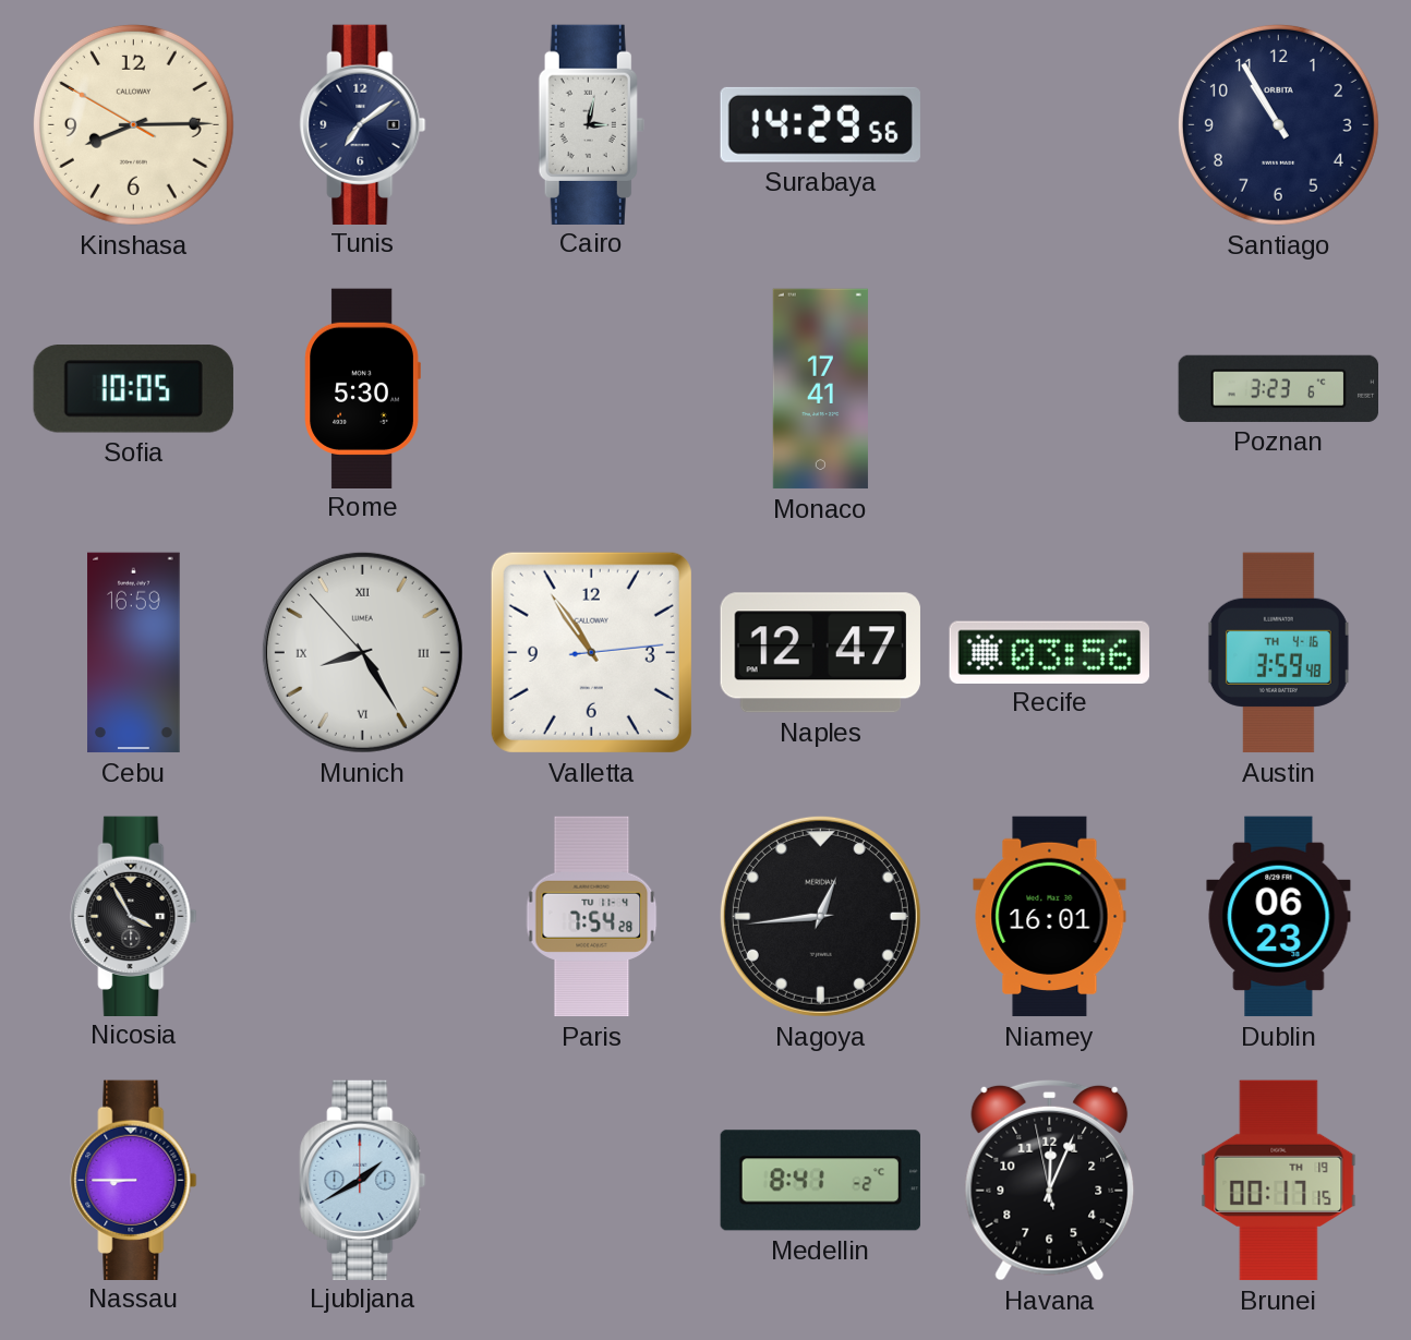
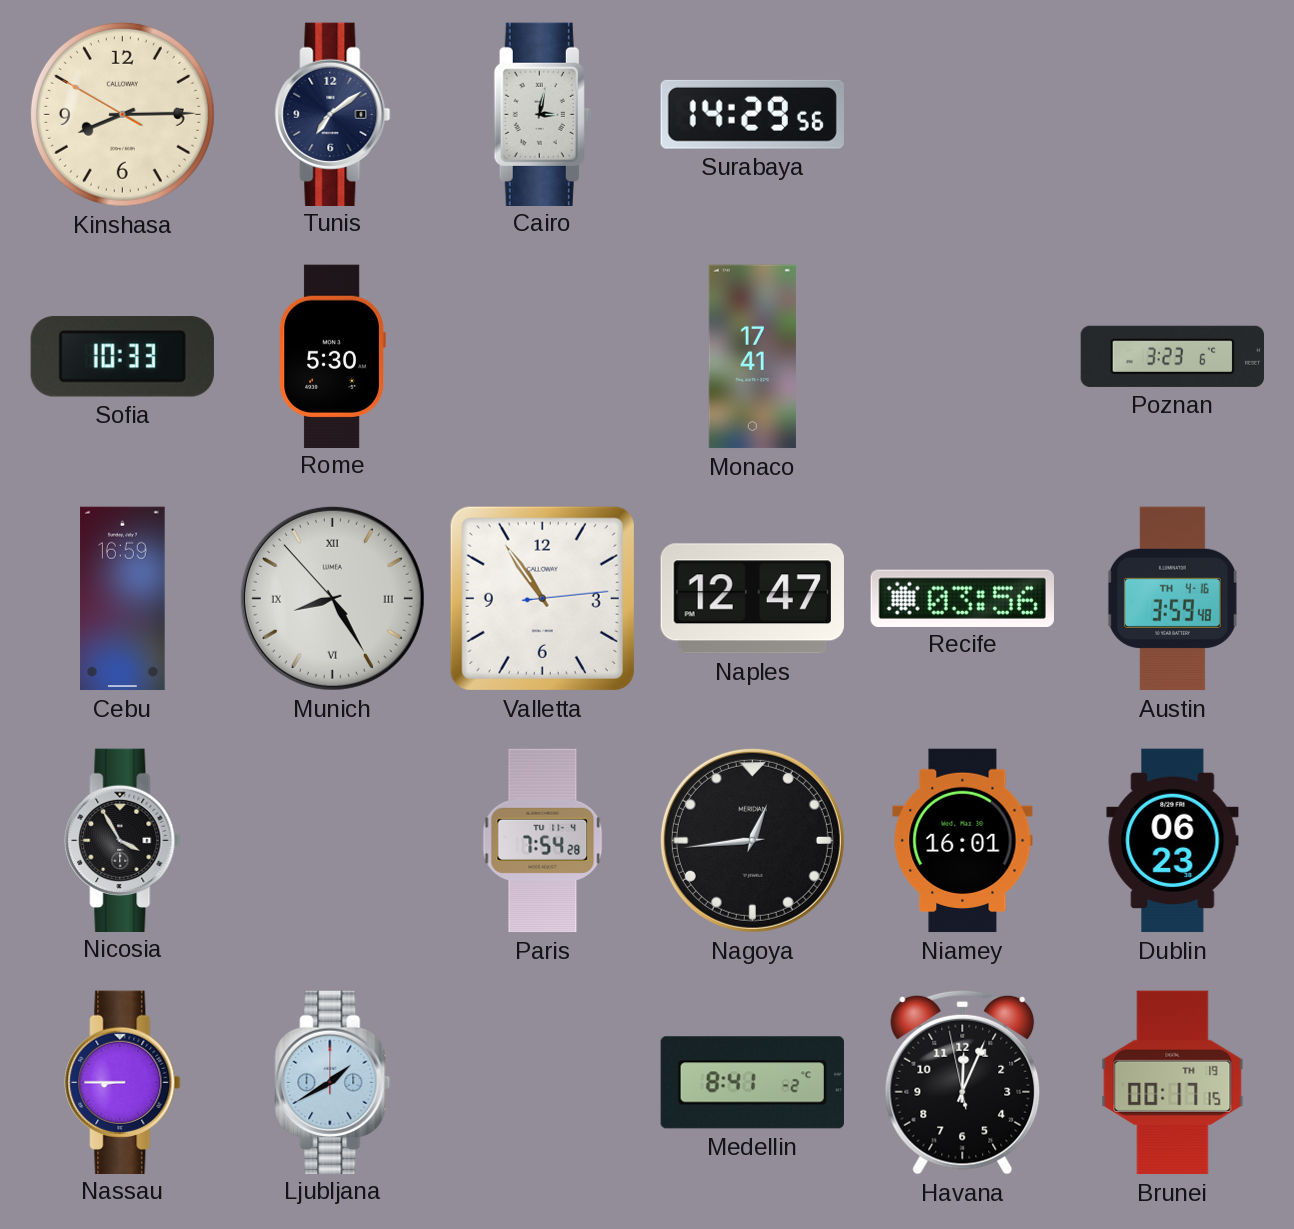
Santiago: 10:55 -> none
Sofia: 10:05 -> 10:33
